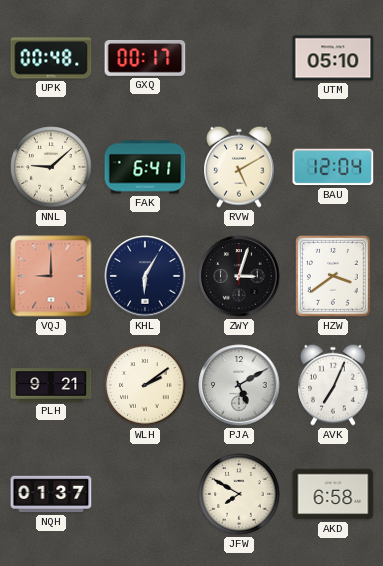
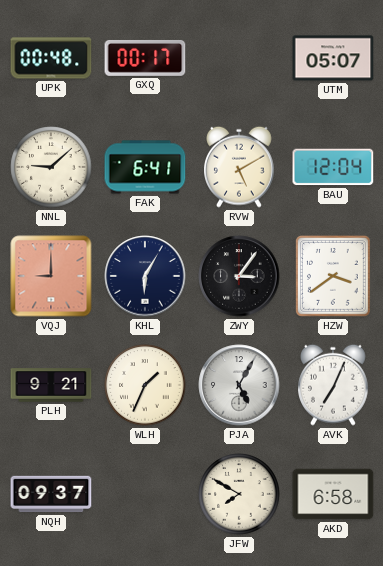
UTM: 05:10 -> 05:07
ZWY: 3:03 -> 3:06
WLH: 2:09 -> 1:34
PJA: 5:10 -> 5:05
NQH: 01:37 -> 09:37
